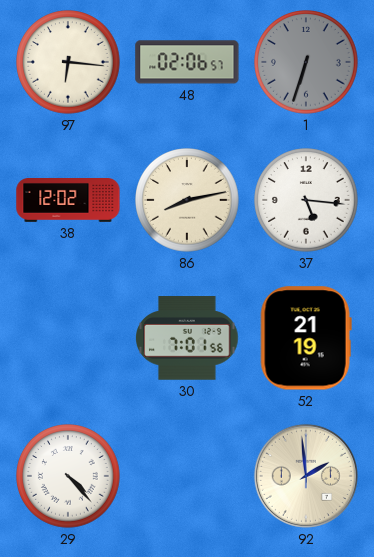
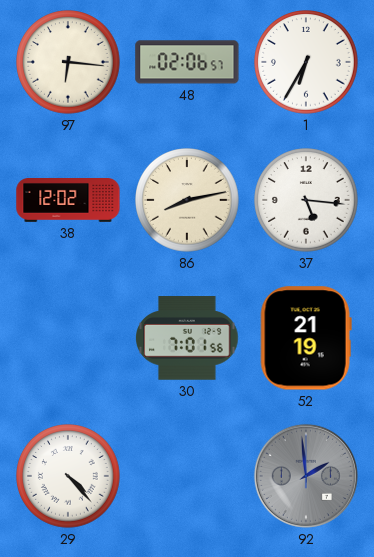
1: 6:33 -> 6:35
1 dial: grey -> white
92 dial: cream -> grey
